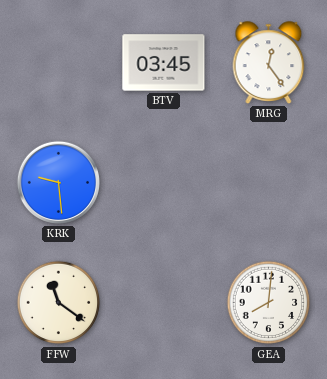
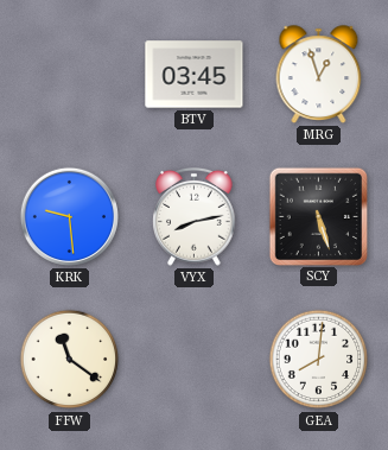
MRG: 12:24 -> 12:57
VYX: none -> 8:13
SCY: none -> 5:27
